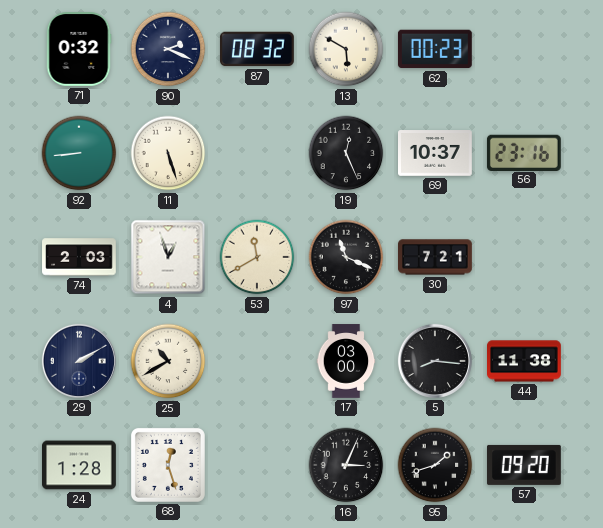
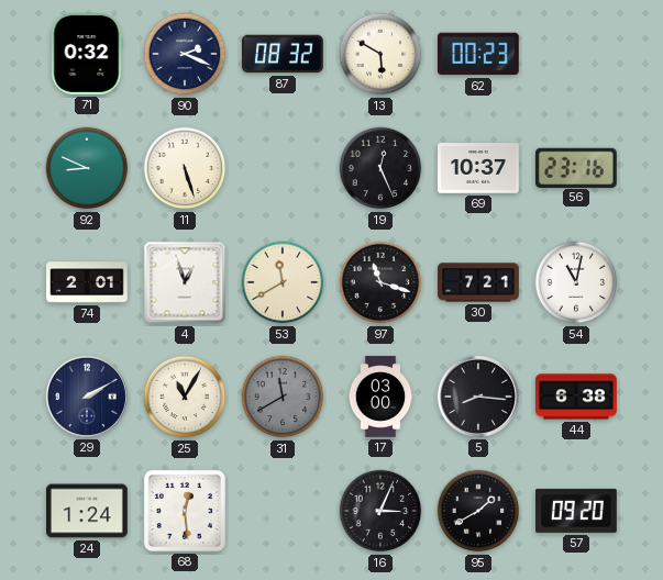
92: 8:44 -> 8:49
74: 2:03 -> 2:01
97: 11:19 -> 11:18
54: none -> 11:02
25: 10:40 -> 11:05
31: none -> 11:40
44: 11:38 -> 6:38
24: 1:28 -> 1:24
68: 12:27 -> 12:29
95: 1:42 -> 1:40
